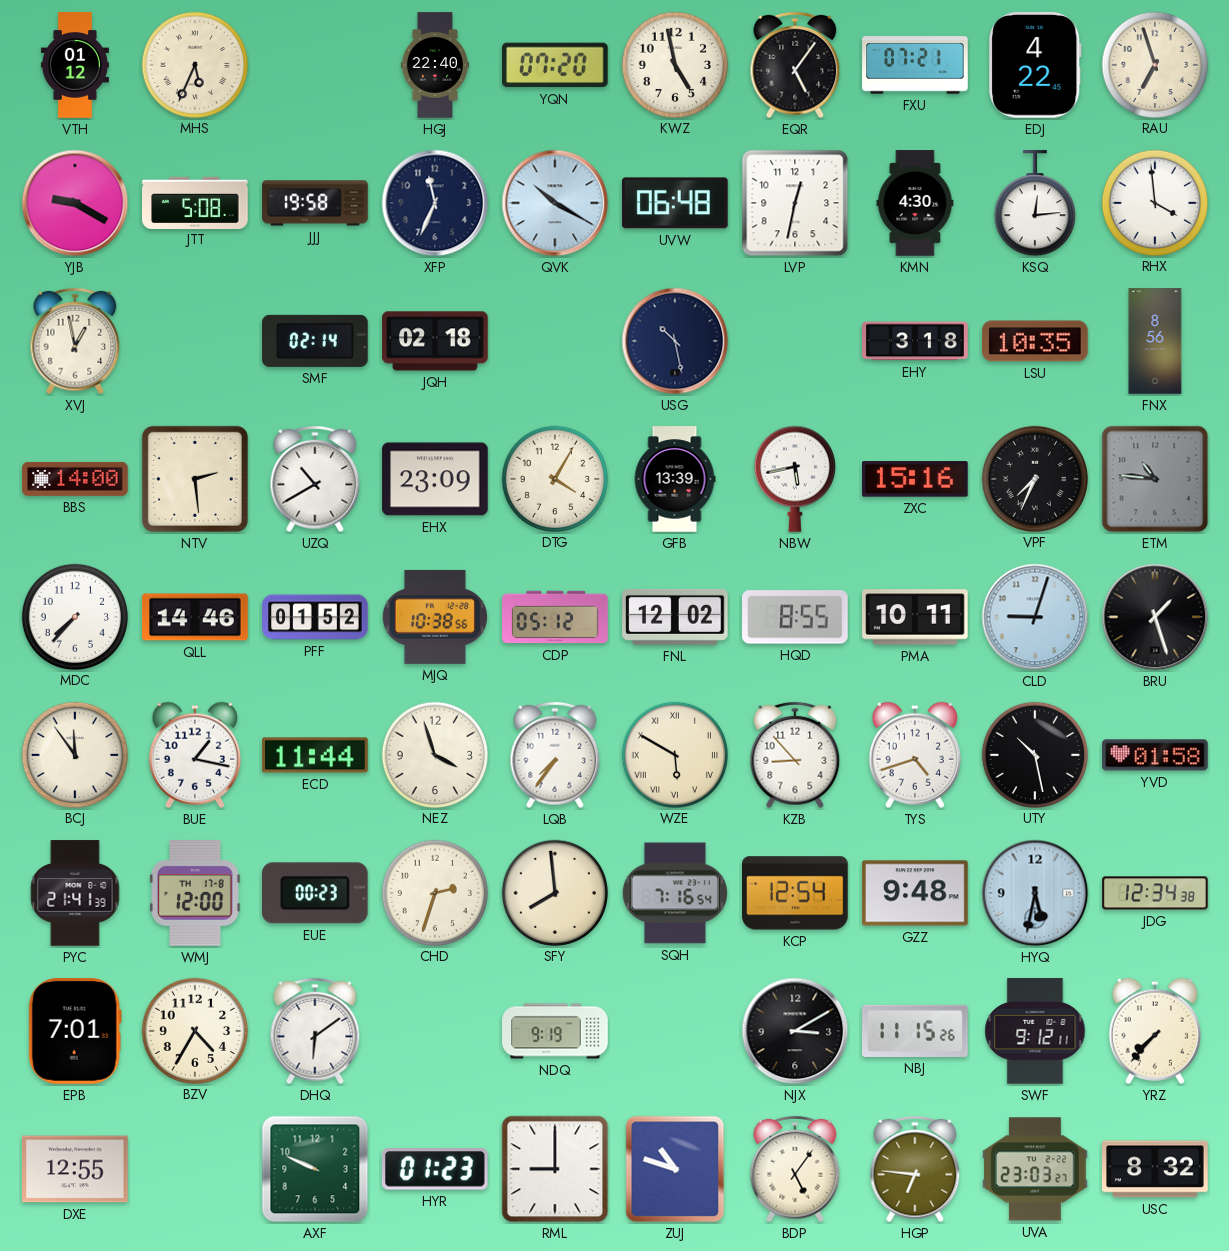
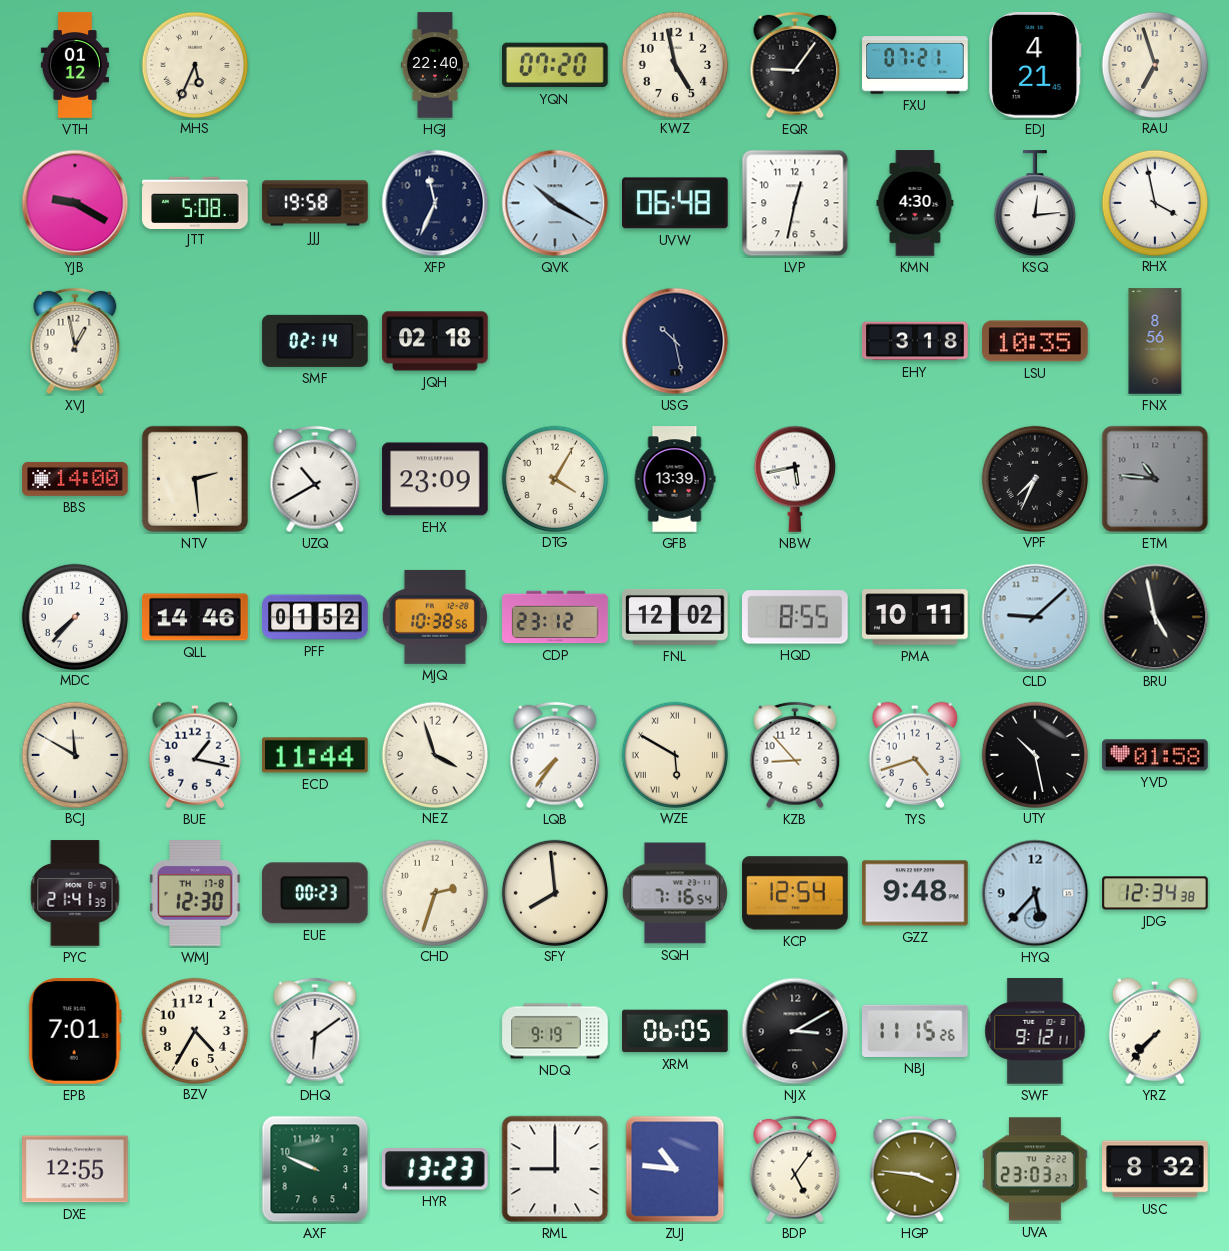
EQR: 5:06 -> 9:06
EDJ: 4:22 -> 4:21
RHX: 3:59 -> 3:58
ZXC: 15:16 -> none
CDP: 05:12 -> 23:12
CLD: 9:03 -> 9:08
BRU: 1:27 -> 4:58
BCJ: 11:54 -> 11:50
WMJ: 12:00 -> 12:30
HYQ: 5:32 -> 5:37
XRM: none -> 06:05
HYR: 01:23 -> 13:23
ZUJ: 10:48 -> 10:46
HGP: 6:46 -> 3:46
